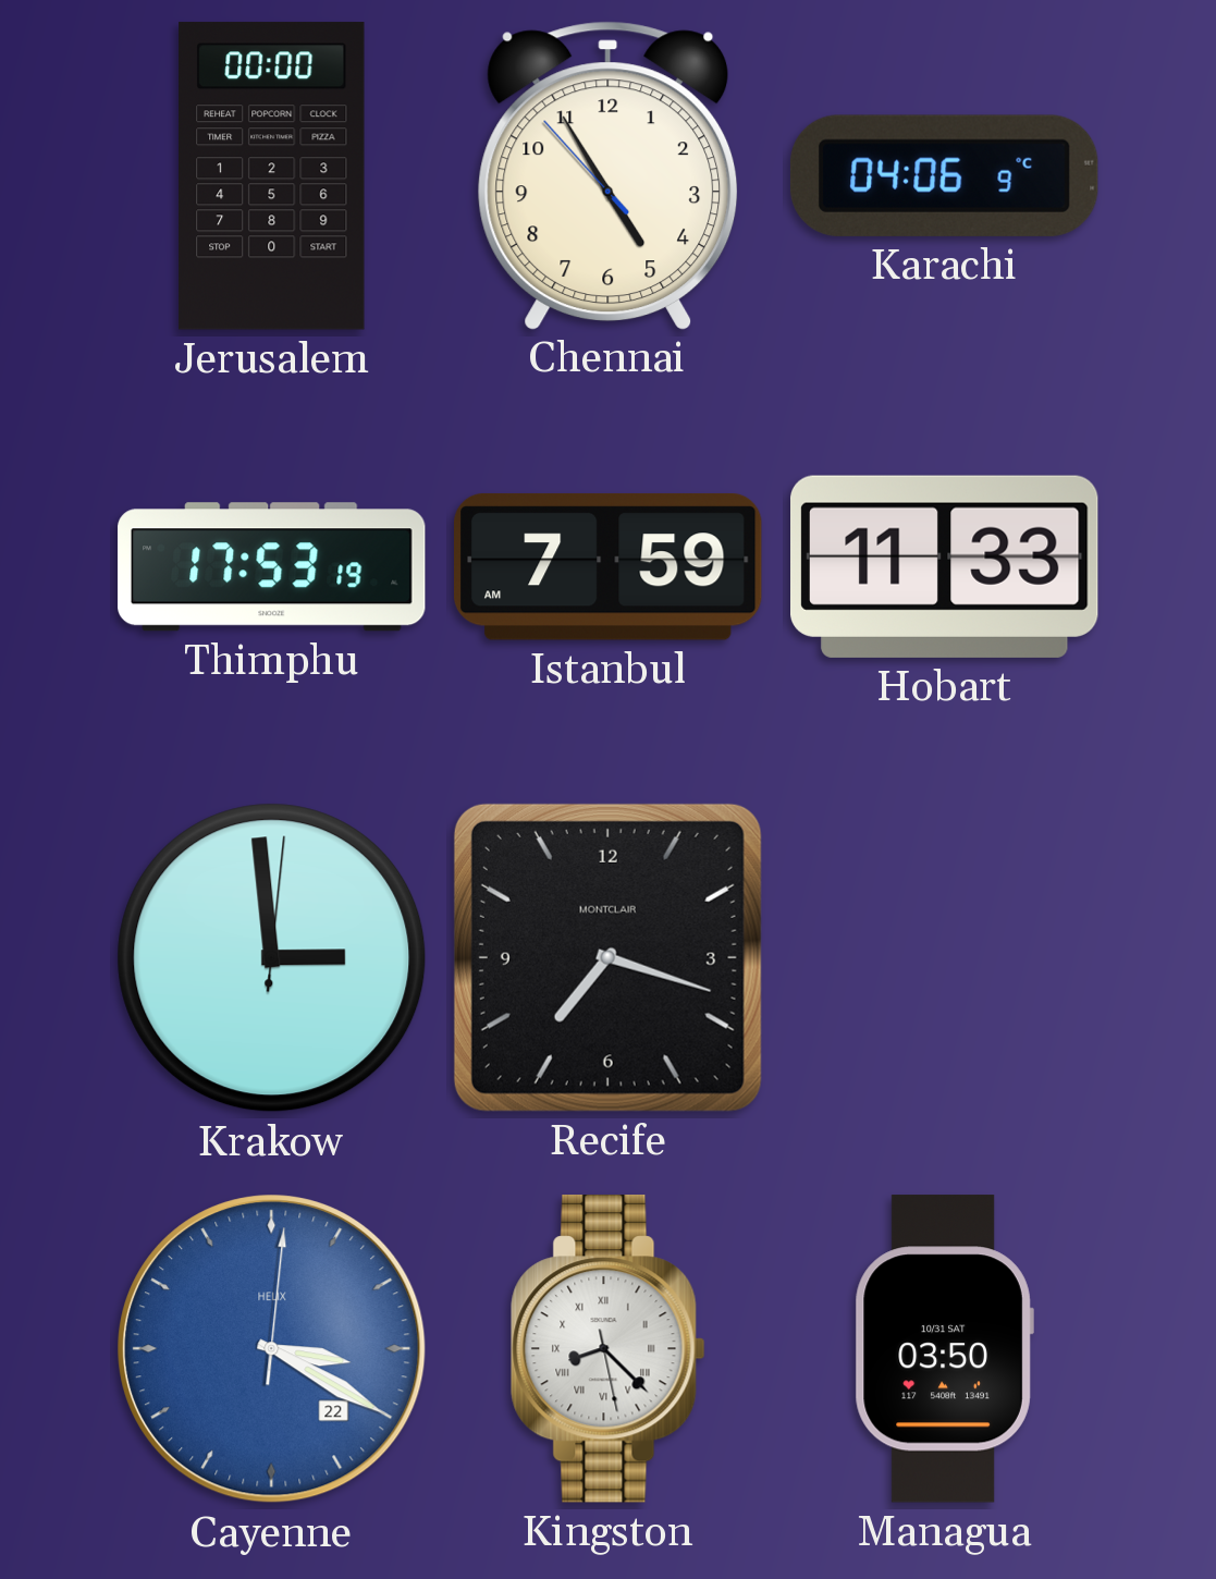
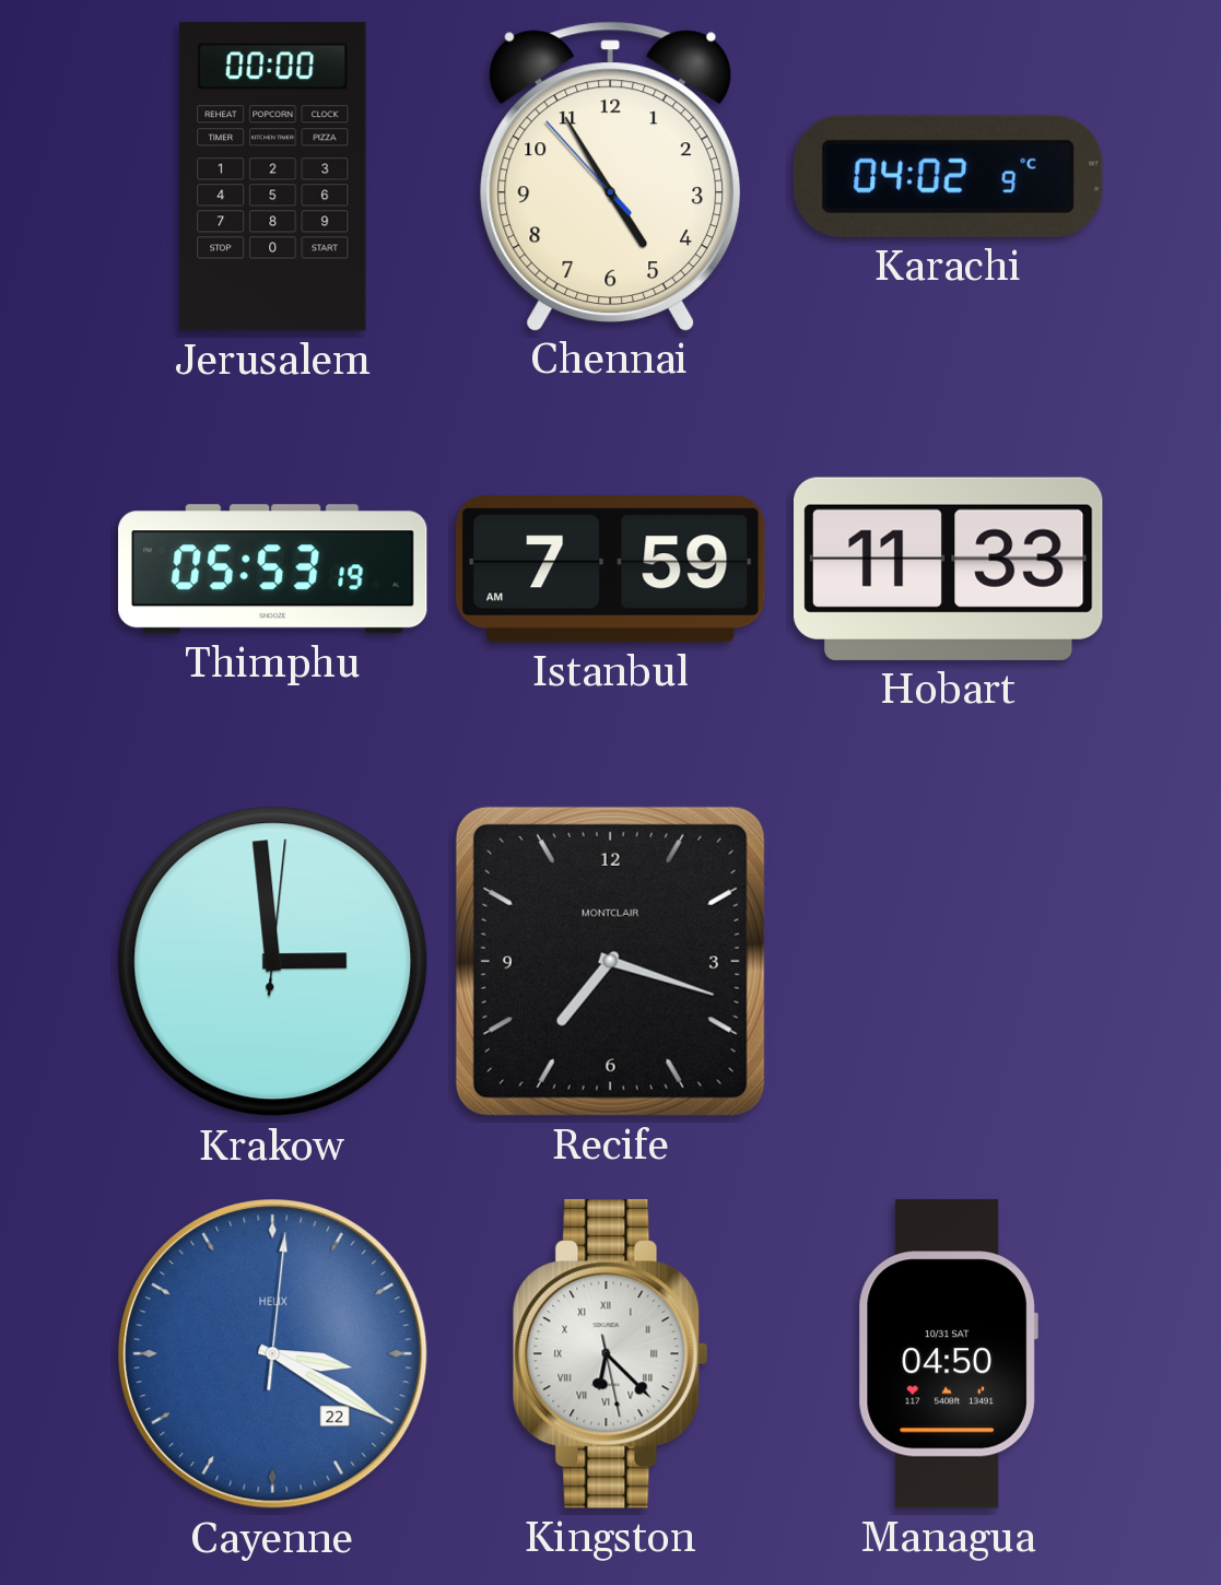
Karachi: 04:06 -> 04:02
Thimphu: 17:53 -> 05:53
Kingston: 8:22 -> 6:22
Managua: 03:50 -> 04:50
